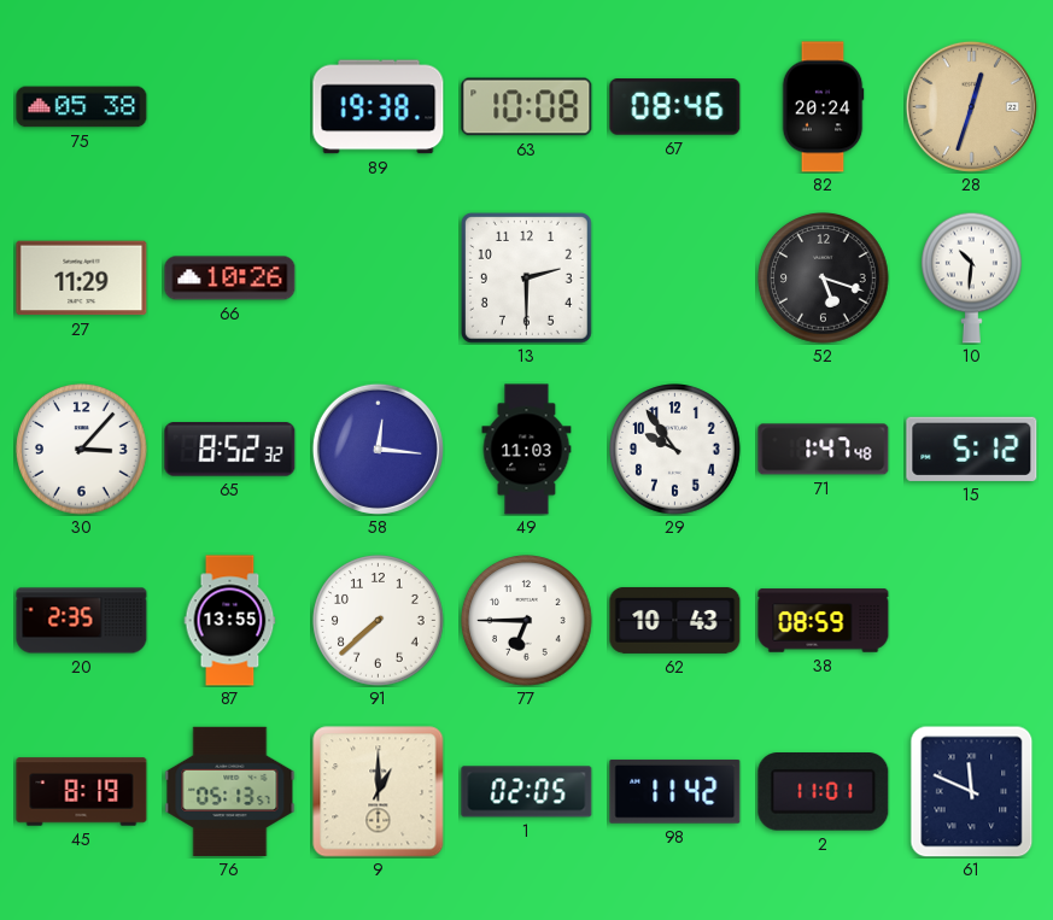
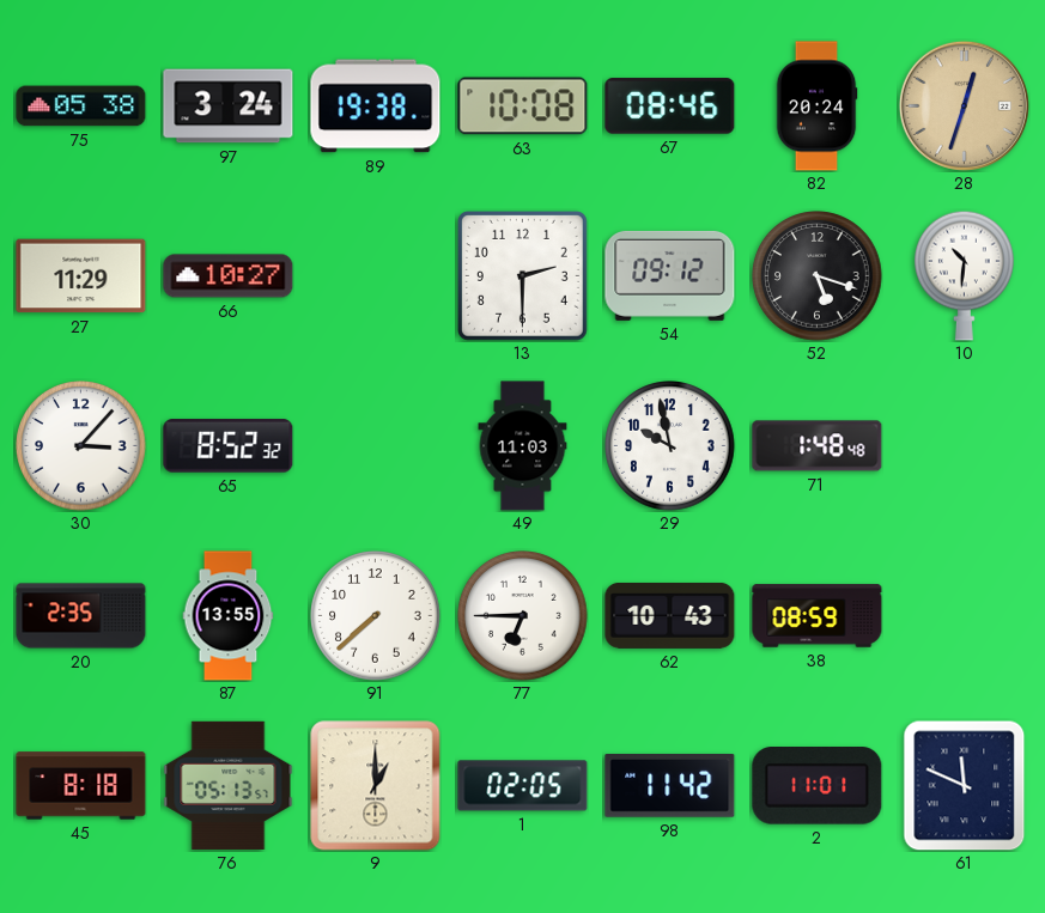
97: none -> 3:24
66: 10:26 -> 10:27
54: none -> 09:12
58: 12:16 -> none
29: 9:54 -> 9:58
71: 1:47 -> 1:48
15: 5:12 -> none
45: 8:19 -> 8:18
